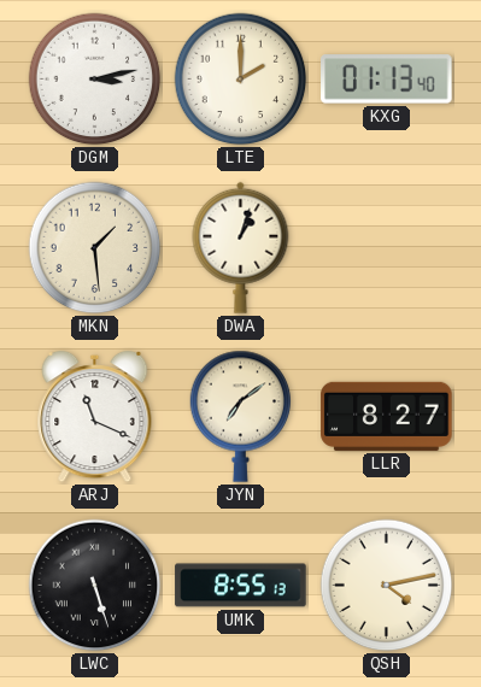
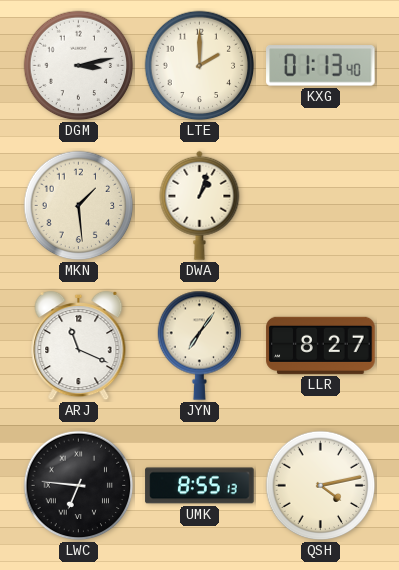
JYN: 7:09 -> 7:06
LWC: 5:27 -> 6:46
